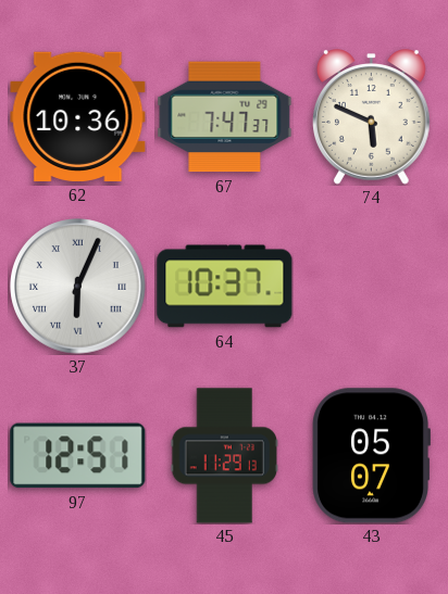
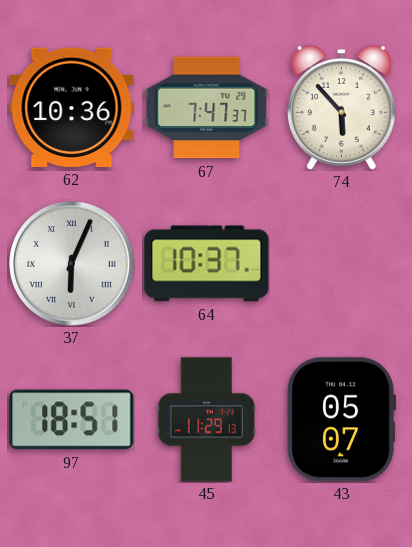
74: 5:49 -> 5:53
97: 12:51 -> 18:51
